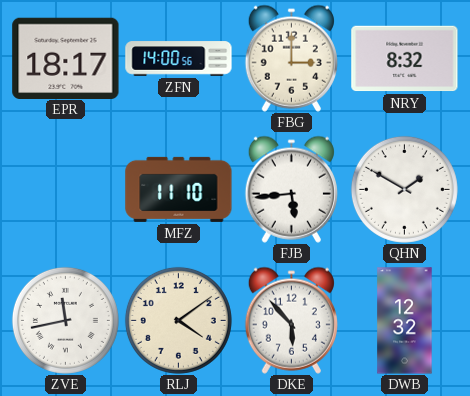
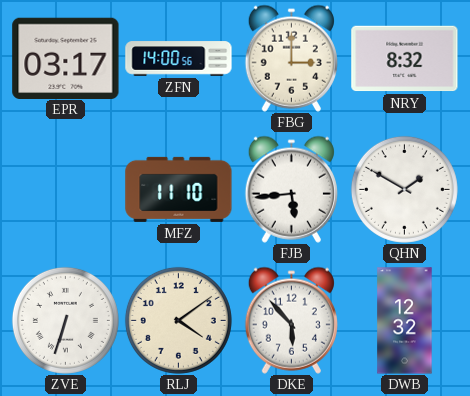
EPR: 18:17 -> 03:17
ZVE: 11:43 -> 6:33
